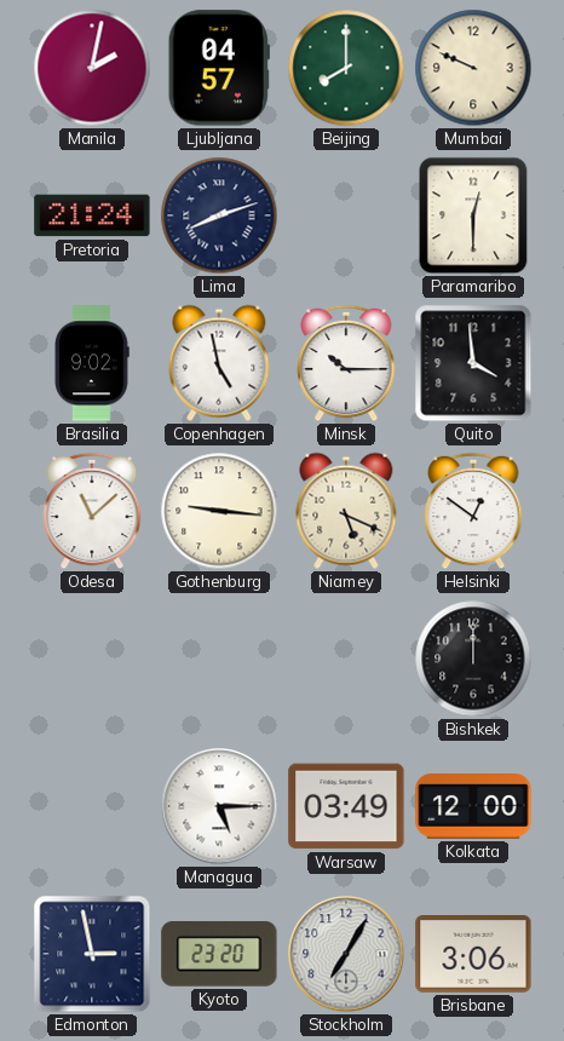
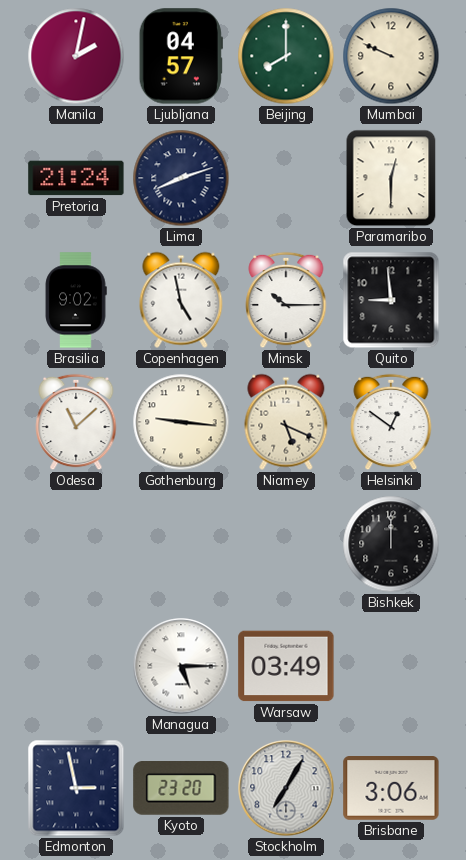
Quito: 3:59 -> 8:59
Kolkata: 12:00 -> none
